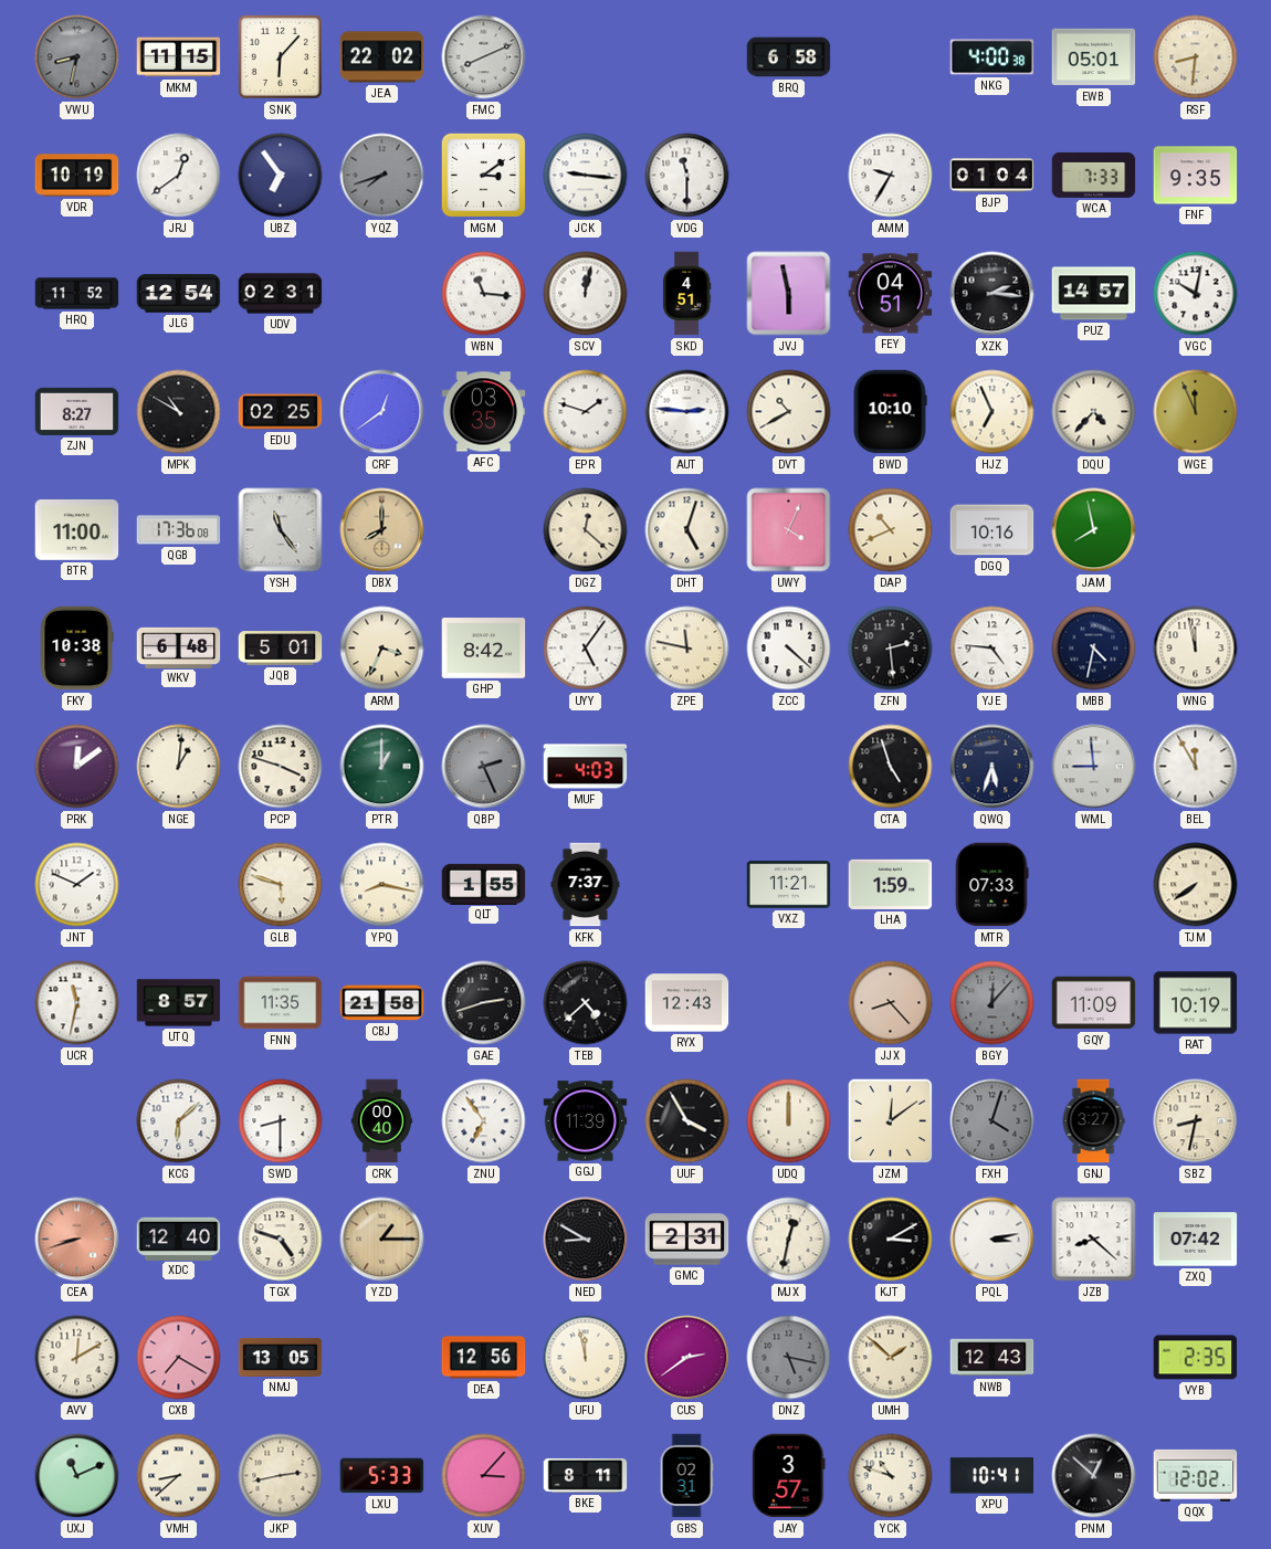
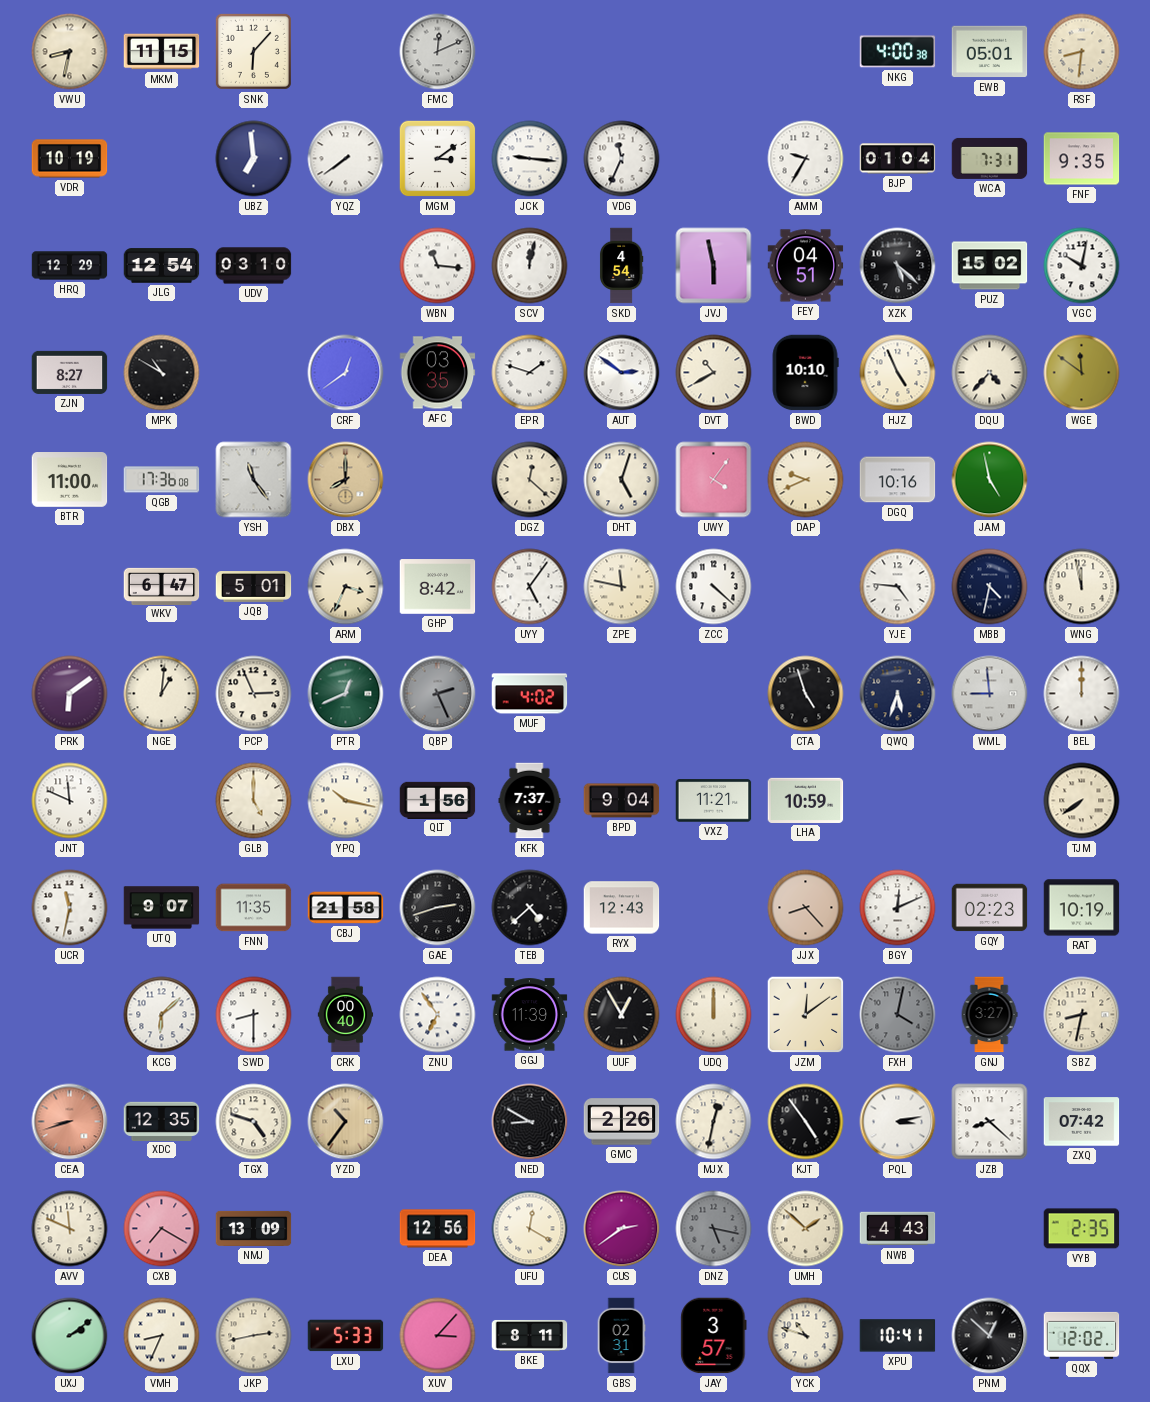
VWU dial: grey -> cream
JEA: 22:02 -> none
FMC: 8:11 -> 12:11
BRQ: 6:58 -> none
JRJ: 12:39 -> none
UBZ: 6:54 -> 6:59
YQZ: 7:42 -> 7:39
YQZ dial: grey -> white
VDG: 11:30 -> 11:34
WCA: 7:33 -> 7:31
HRQ: 11:52 -> 12:29
UDV: 02:31 -> 03:10
SKD: 4:51 -> 4:54
XZK: 2:16 -> 5:22
PUZ: 14:57 -> 15:02
EDU: 02:25 -> none
AUT: 2:46 -> 2:51
HJZ: 6:56 -> 4:56
WGE: 11:56 -> 11:51
UWY: 4:04 -> 4:06
DAP: 10:41 -> 9:41
JAM: 7:58 -> 4:58
FKY: 10:38 -> none
WKV: 6:48 -> 6:47
ZFN: 2:29 -> none
PRK: 12:09 -> 6:09
PCP: 3:48 -> 2:56
PTR: 1:00 -> 12:41
MUF: 4:03 -> 4:02
BEL: 11:55 -> 12:00
JNT: 1:49 -> 11:49
GLB: 5:48 -> 5:00
YPQ: 8:17 -> 10:17
QLT: 1:55 -> 1:56
BPD: none -> 9:04
LHA: 1:59 -> 10:59
MTR: 07:33 -> none
UTQ: 8:57 -> 9:07
BGY: 12:07 -> 12:11
BGY dial: grey -> white
GQY: 11:09 -> 02:23
UUF: 3:55 -> 12:55
FXH: 4:03 -> 4:02
XDC: 12:40 -> 12:35
YZD: 1:15 -> 10:36
GMC: 2:31 -> 2:26
KJT: 3:10 -> 4:54
AVV: 12:10 -> 11:49
NMJ: 13:05 -> 13:09
UFU: 11:58 -> 12:20
NWB: 12:43 -> 4:43
UXJ: 11:11 -> 2:09
VMH: 8:38 -> 8:34
